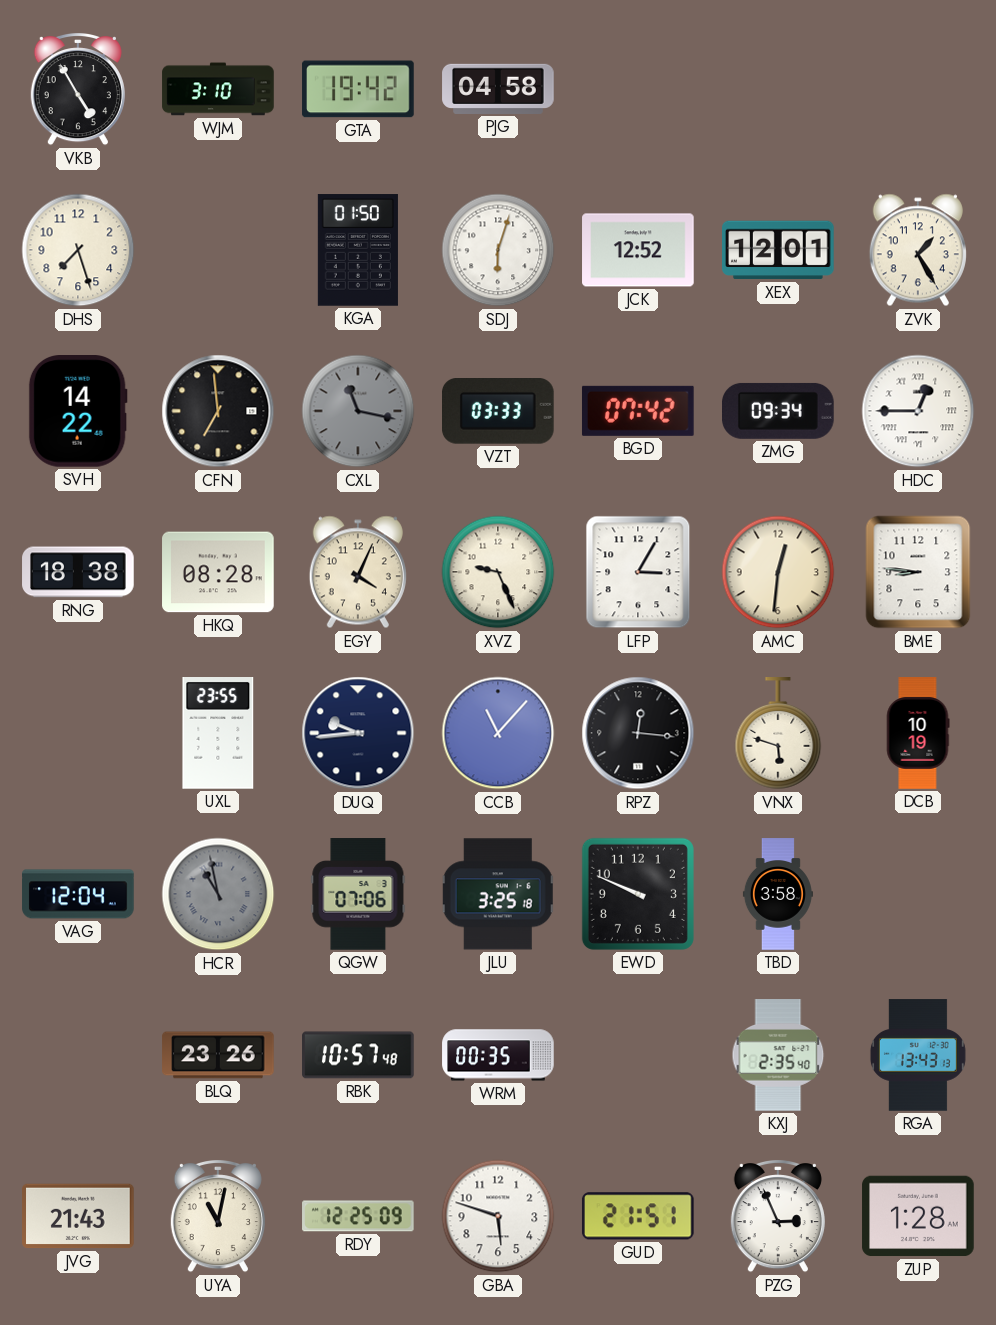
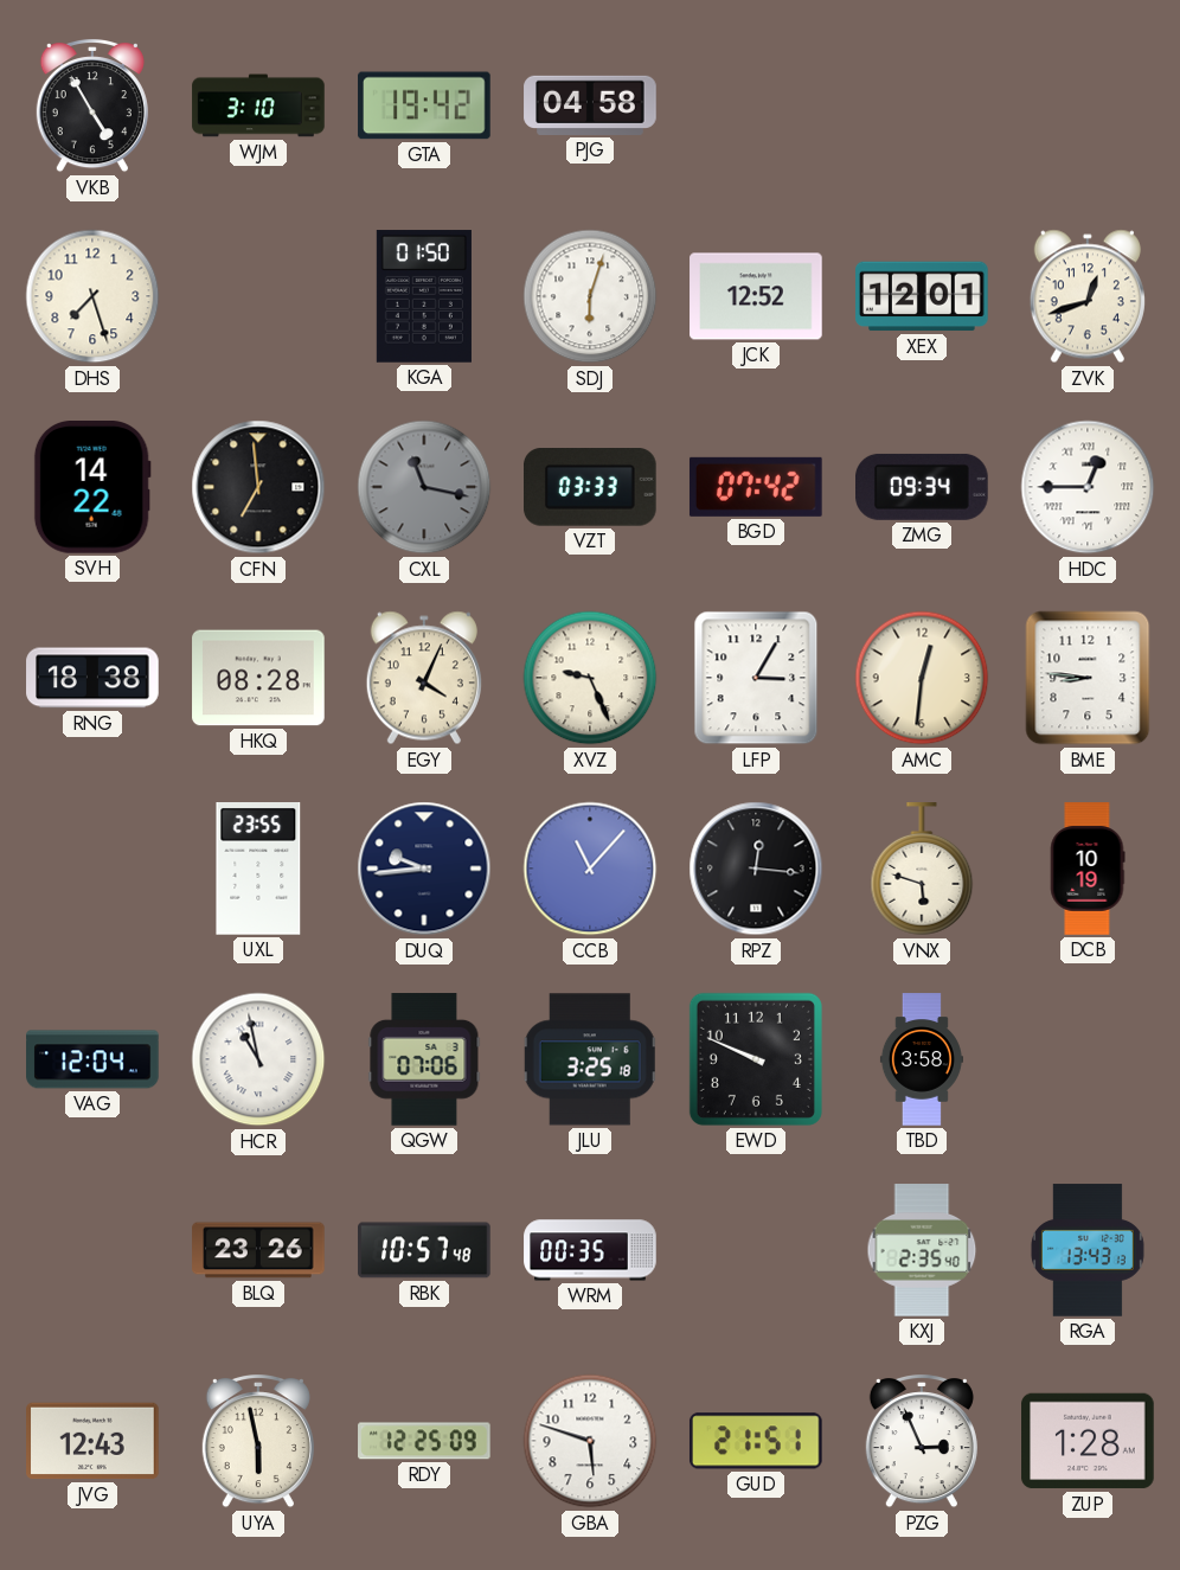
ZVK: 1:25 -> 12:42
HCR dial: grey -> white
JVG: 21:43 -> 12:43
UYA: 11:02 -> 5:58
